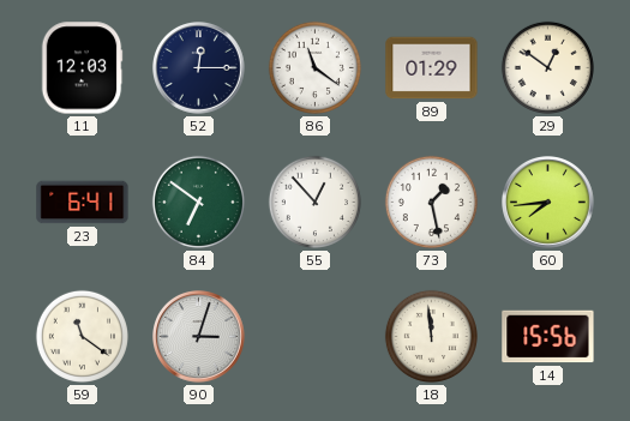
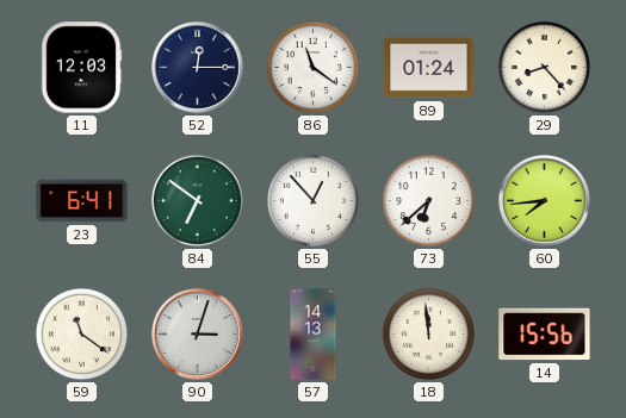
89: 01:29 -> 01:24
29: 12:51 -> 8:23
73: 1:28 -> 6:38
57: none -> 14:13
